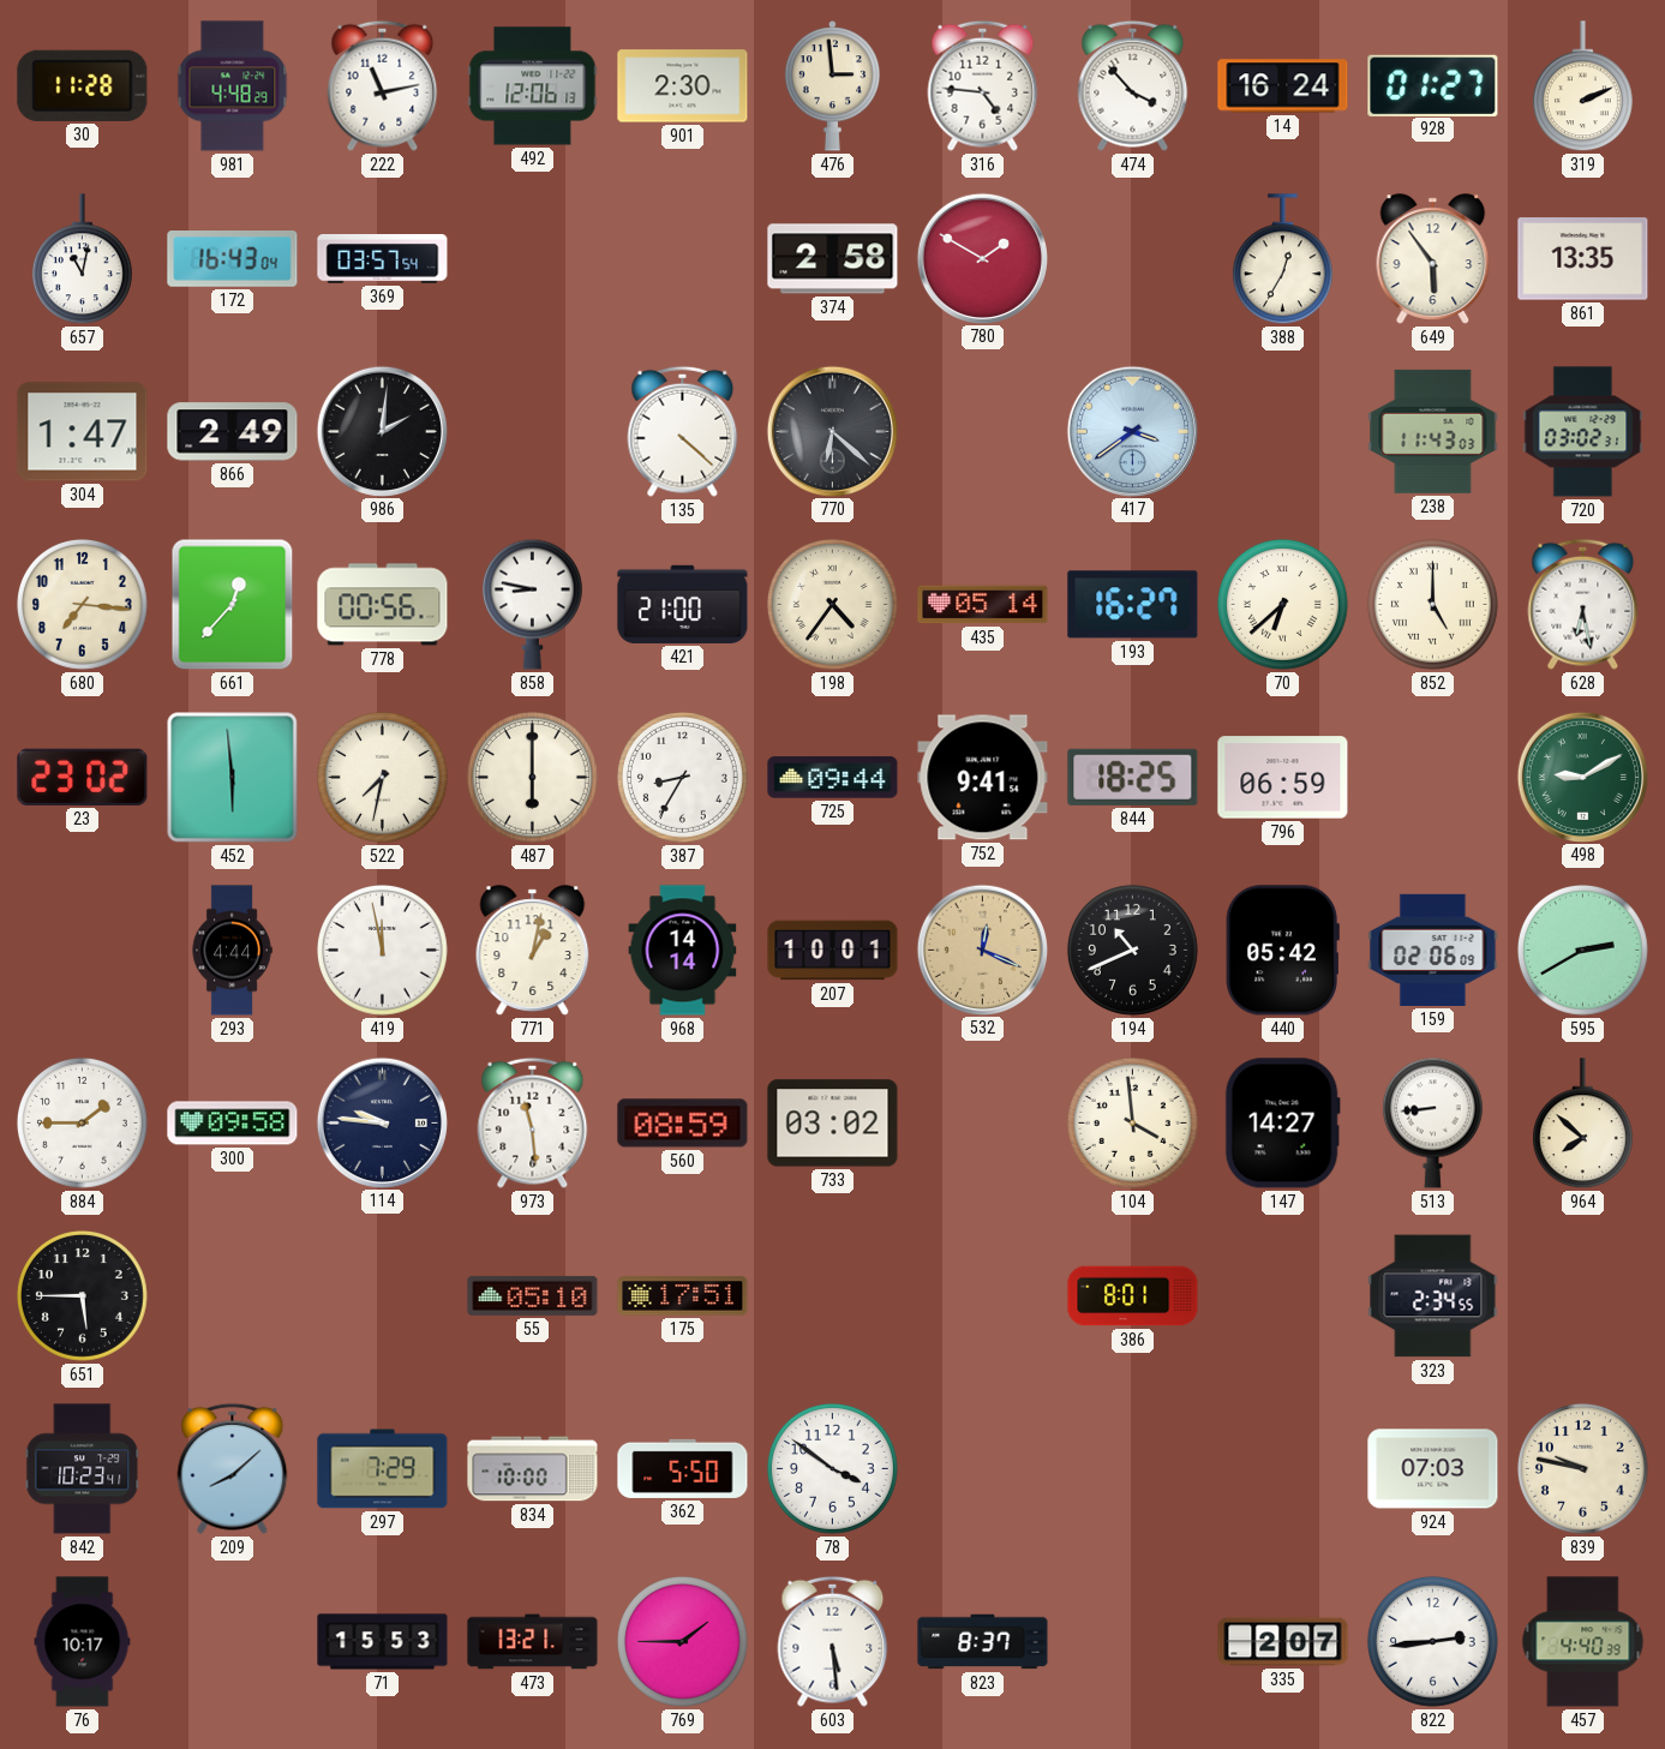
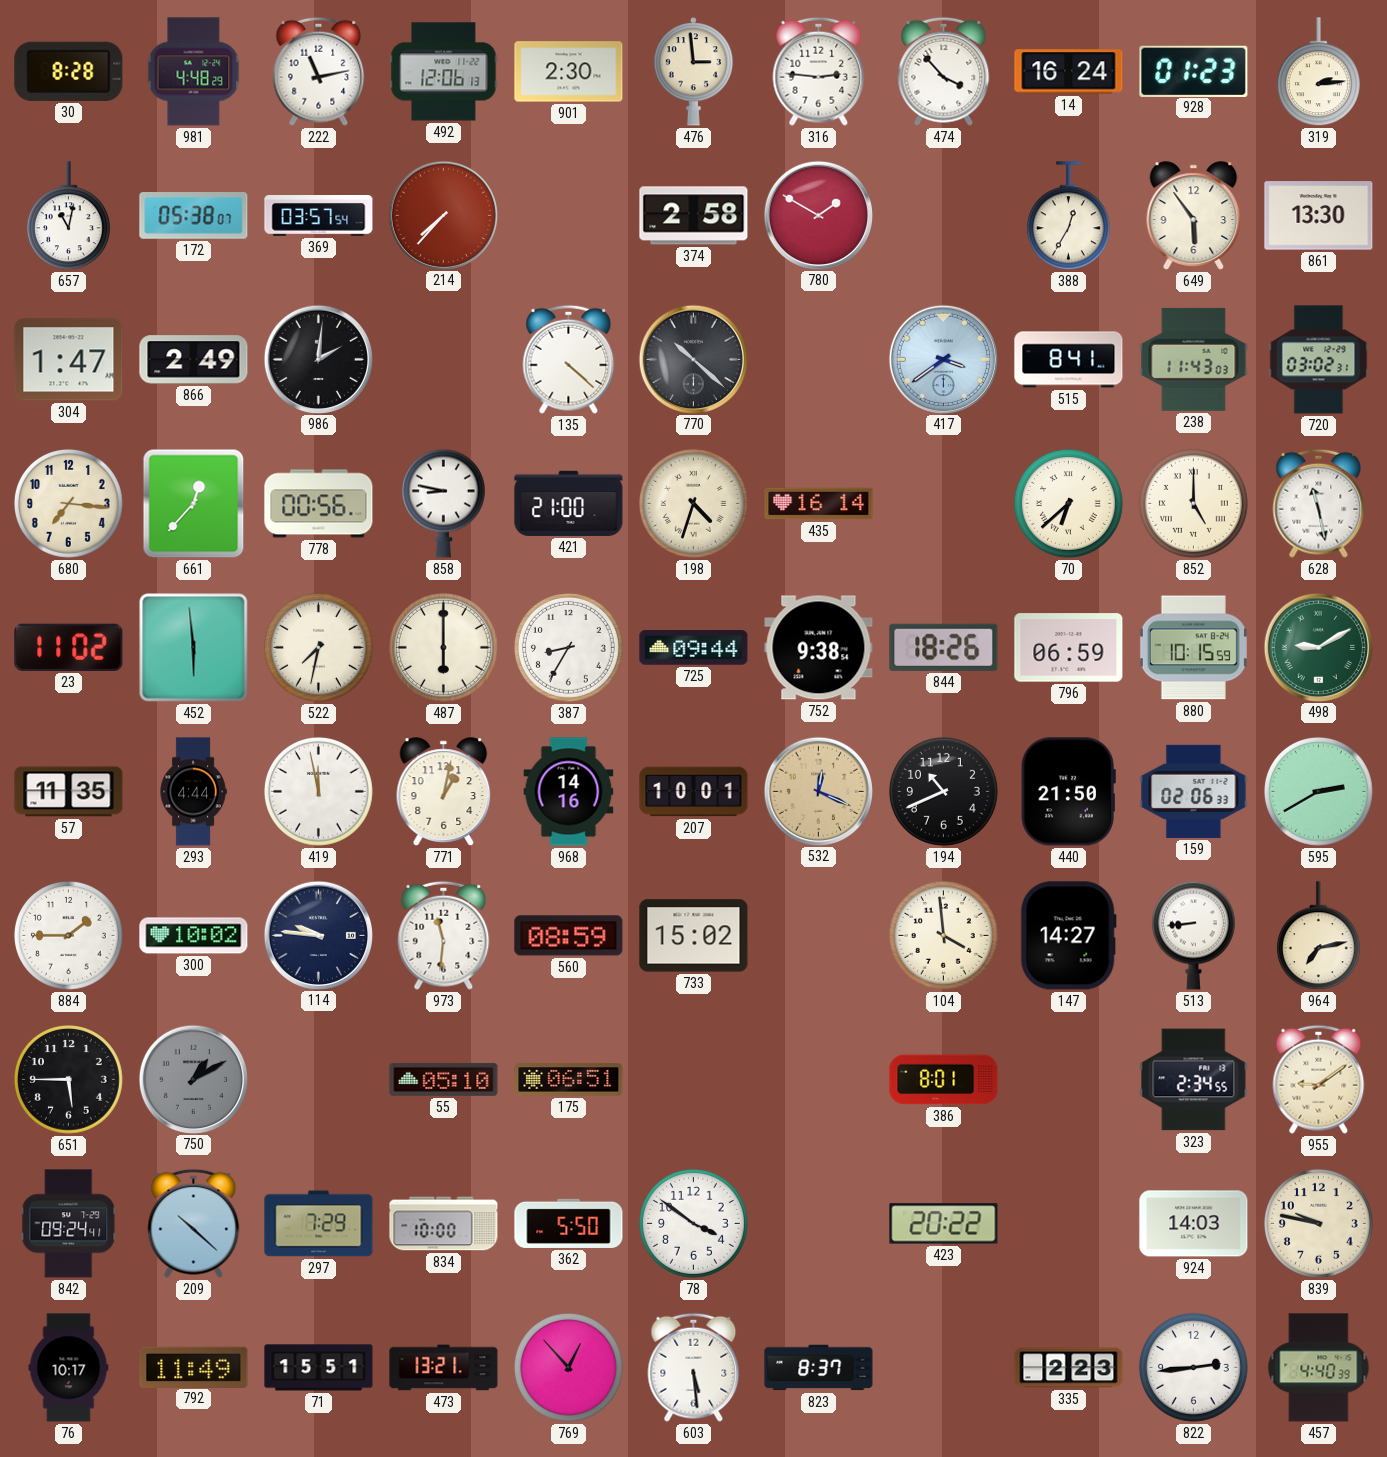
30: 11:28 -> 8:28
316: 4:46 -> 2:46
928: 01:27 -> 01:23
319: 2:11 -> 2:14
172: 16:43 -> 05:38
214: none -> 7:37
861: 13:35 -> 13:30
770: 6:22 -> 10:22
515: none -> 8:41
198: 4:36 -> 4:33
435: 05:14 -> 16:14
193: 16:27 -> none
628: 6:28 -> 11:28
23: 23:02 -> 11:02
752: 9:41 -> 9:38
844: 18:25 -> 18:26
880: none -> 10:15
57: none -> 11:35
968: 14:14 -> 14:16
440: 05:42 -> 21:50
159: 02:06:09 -> 02:06:33
300: 09:58 -> 10:02
973: 11:29 -> 11:31
733: 03:02 -> 15:02
964: 7:52 -> 7:13
750: none -> 1:10
175: 17:51 -> 06:51
955: none -> 9:09
842: 10:23 -> 09:24
209: 8:08 -> 10:22
423: none -> 20:22
924: 07:03 -> 14:03
792: none -> 11:49
71: 15:53 -> 15:51
769: 1:45 -> 12:53
335: 2:07 -> 2:23
